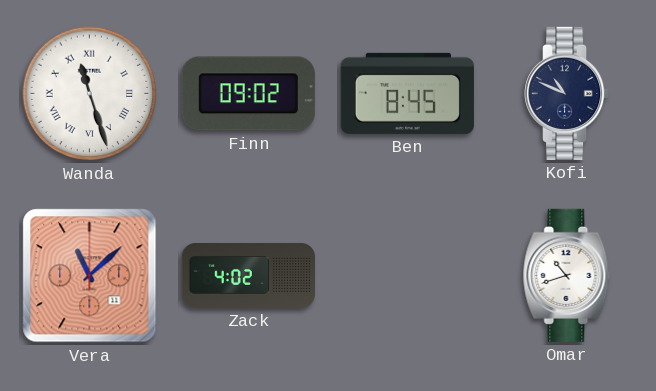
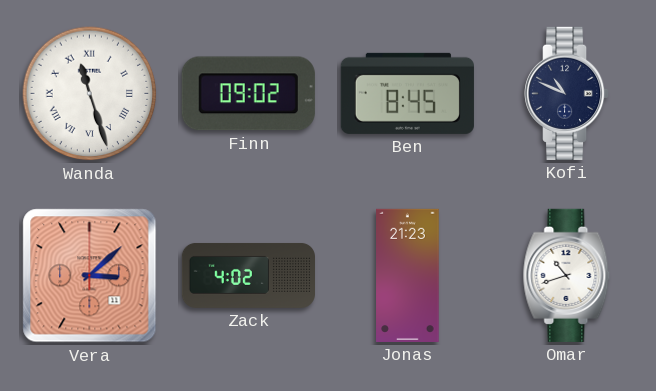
Vera: 11:08 -> 3:08
Jonas: none -> 21:23
